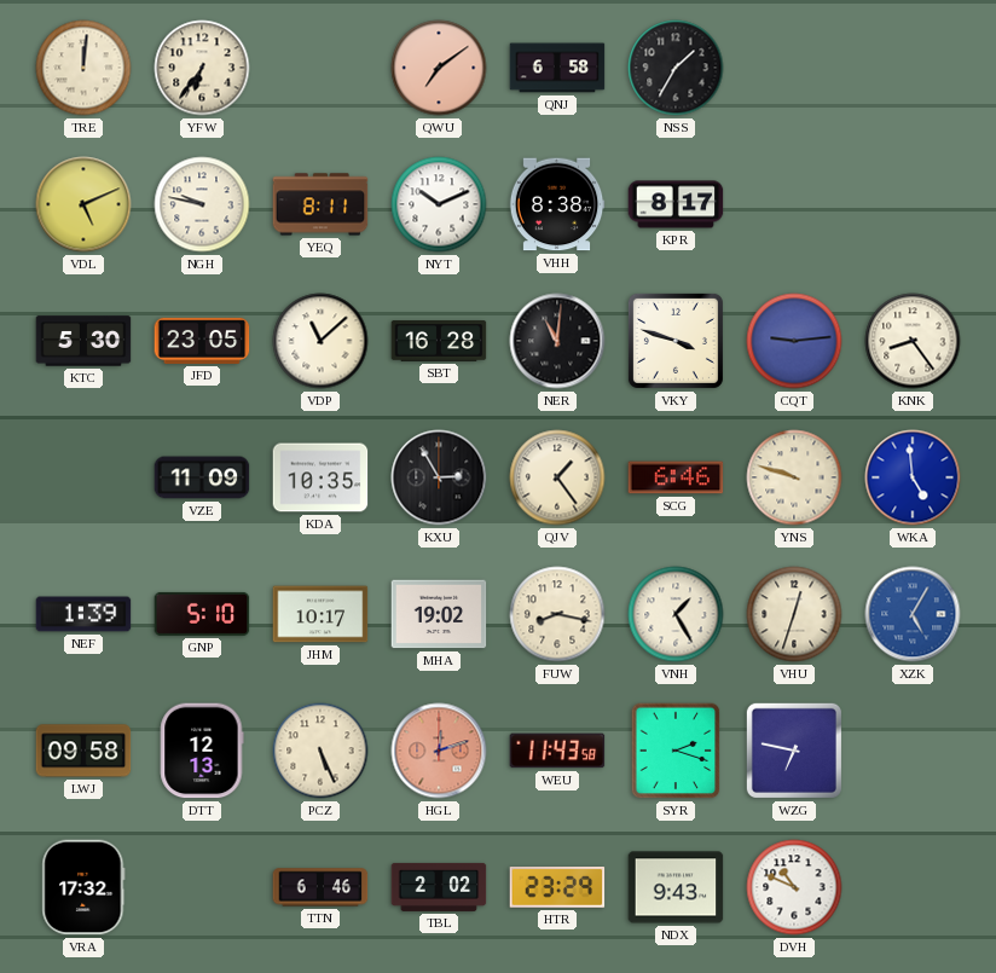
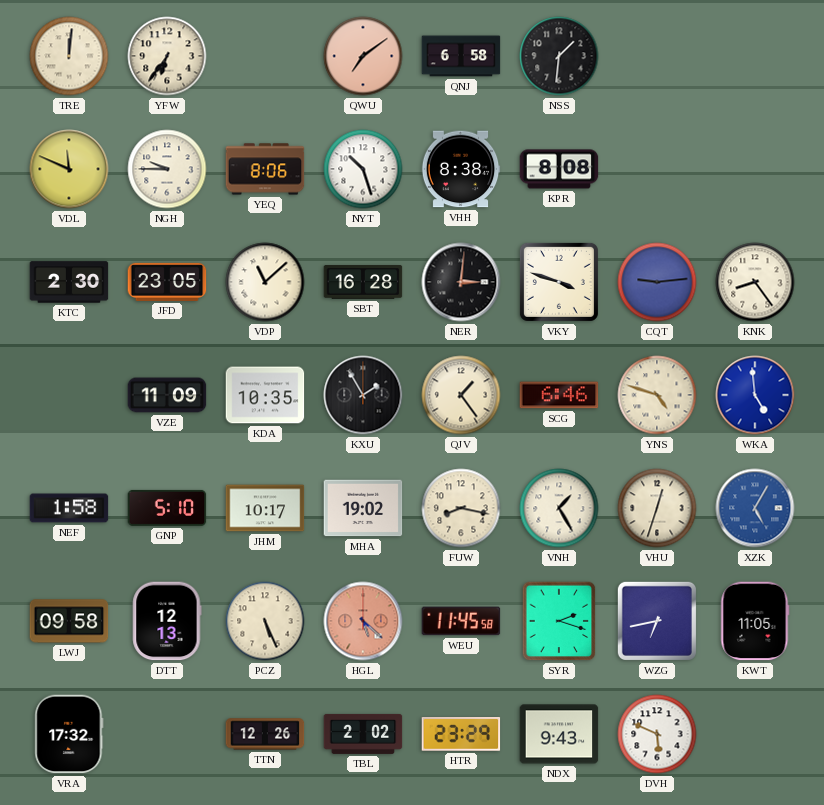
NSS: 1:35 -> 1:31
VDL: 5:11 -> 11:49
NGH: 9:47 -> 9:45
YEQ: 8:11 -> 8:06
NYT: 10:11 -> 10:27
KPR: 8:17 -> 8:08
KTC: 5:30 -> 2:30
NER: 11:01 -> 3:01
KXU: 2:55 -> 1:55
YNS: 9:48 -> 4:48
NEF: 1:39 -> 1:58
HGL: 12:12 -> 5:22
WEU: 11:43 -> 11:45
WZG: 6:47 -> 6:43
KWT: none -> 11:05
TTN: 6:46 -> 12:26
DVH: 10:49 -> 5:49
